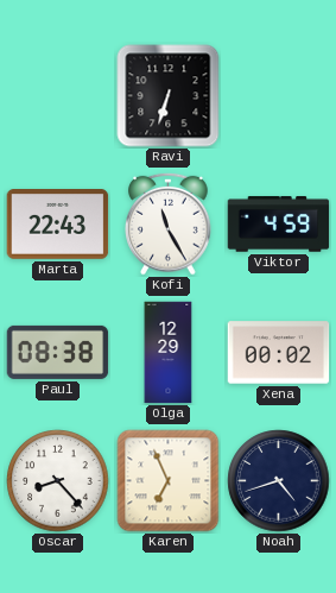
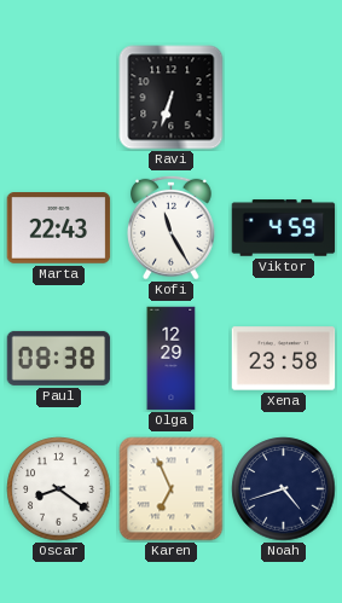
Xena: 00:02 -> 23:58
Oscar: 8:23 -> 8:21
